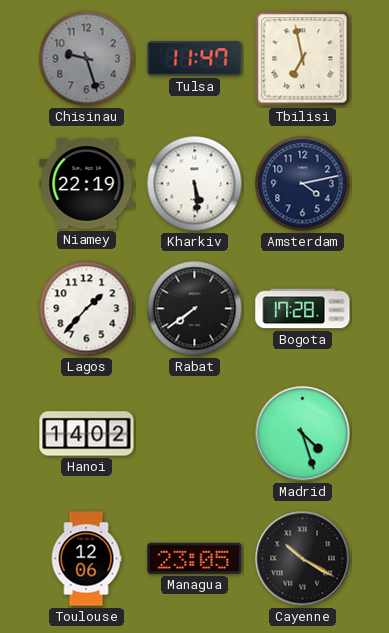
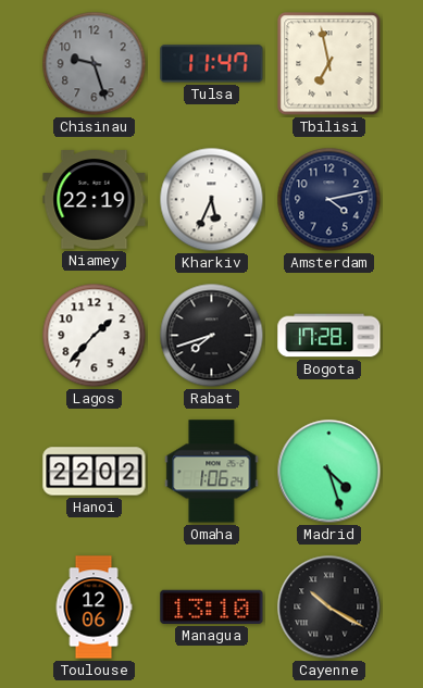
Kharkiv: 5:29 -> 5:34
Rabat: 7:39 -> 7:42
Hanoi: 14:02 -> 22:02
Omaha: none -> 1:06
Managua: 23:05 -> 13:10
